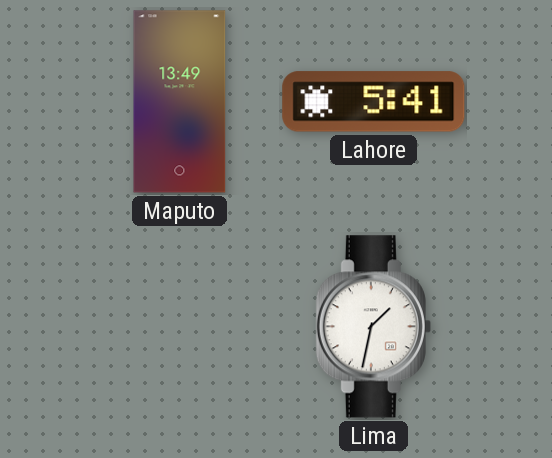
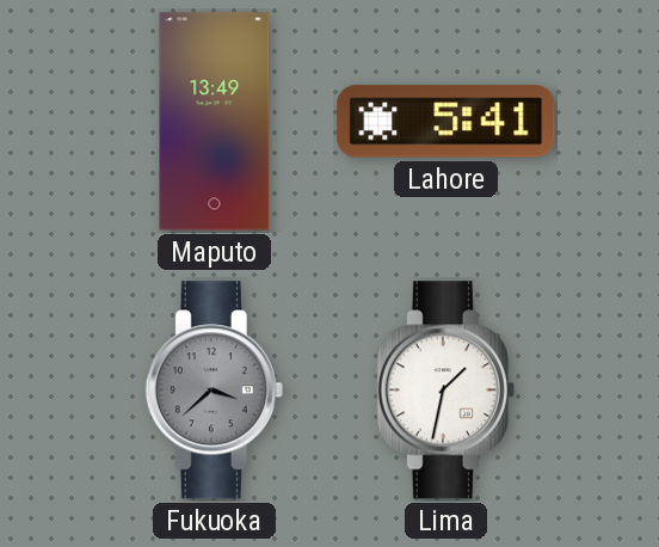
Fukuoka: none -> 3:38
